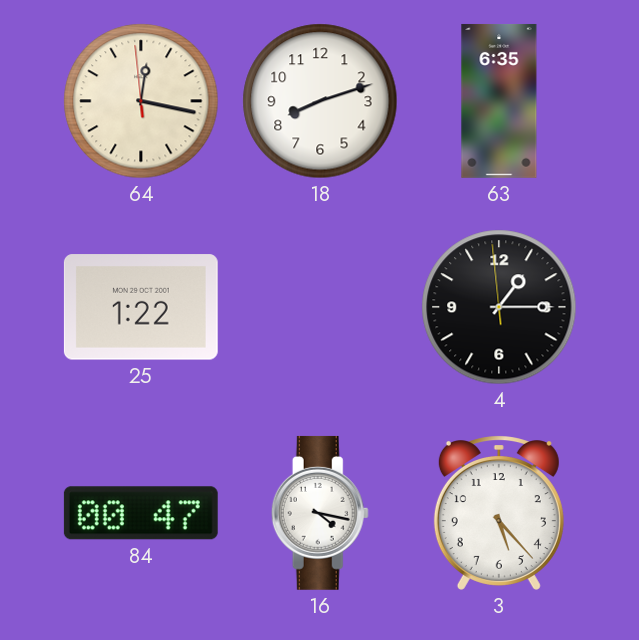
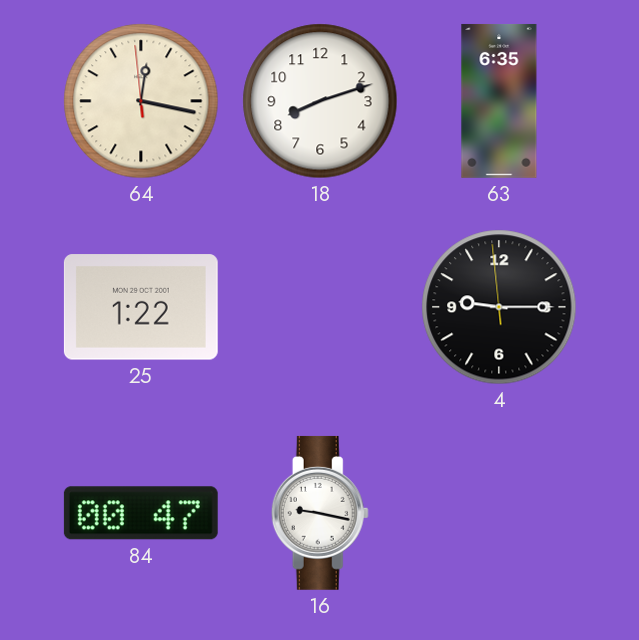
4: 1:14 -> 9:14
16: 4:17 -> 9:17
3: 5:23 -> none
